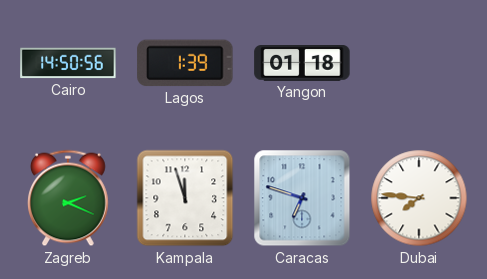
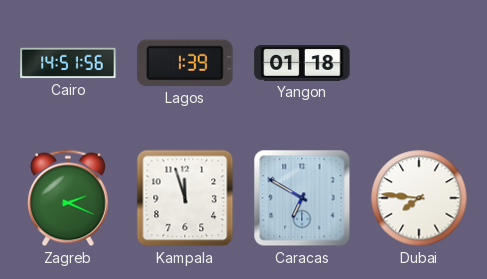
Cairo: 14:50 -> 14:51
Caracas: 6:48 -> 6:50
